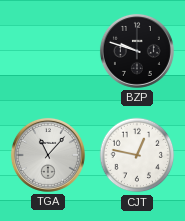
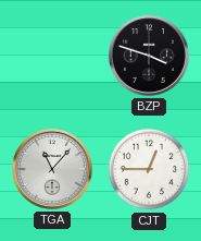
BZP: 9:48 -> 3:48
CJT: 12:47 -> 12:45
